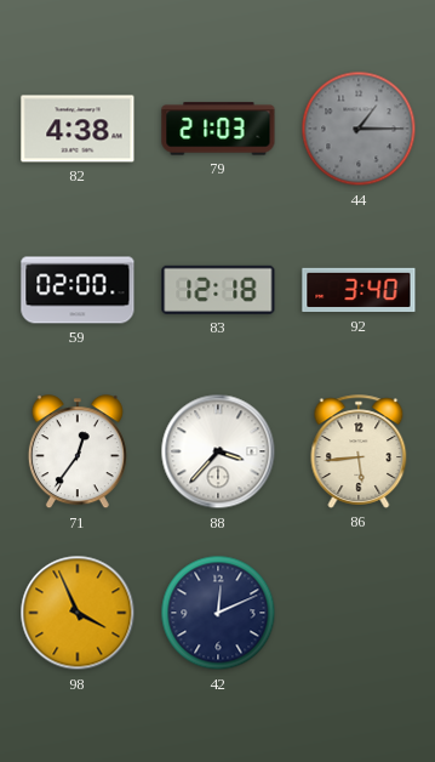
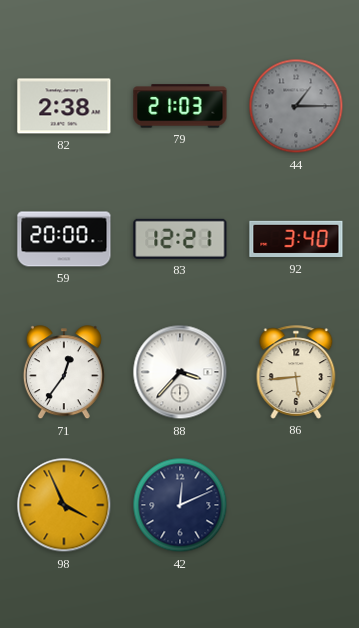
82: 4:38 -> 2:38
59: 02:00 -> 20:00
83: 12:18 -> 12:21
